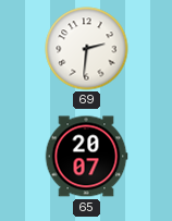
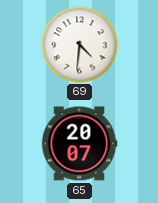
69: 2:31 -> 4:31
